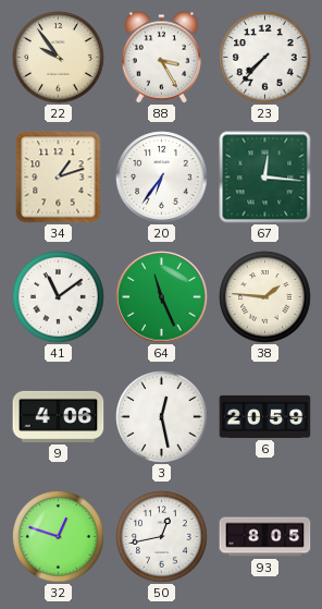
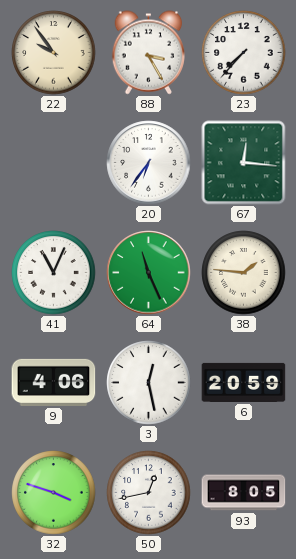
34: 1:12 -> none
41: 11:09 -> 11:04
32: 12:48 -> 3:48
